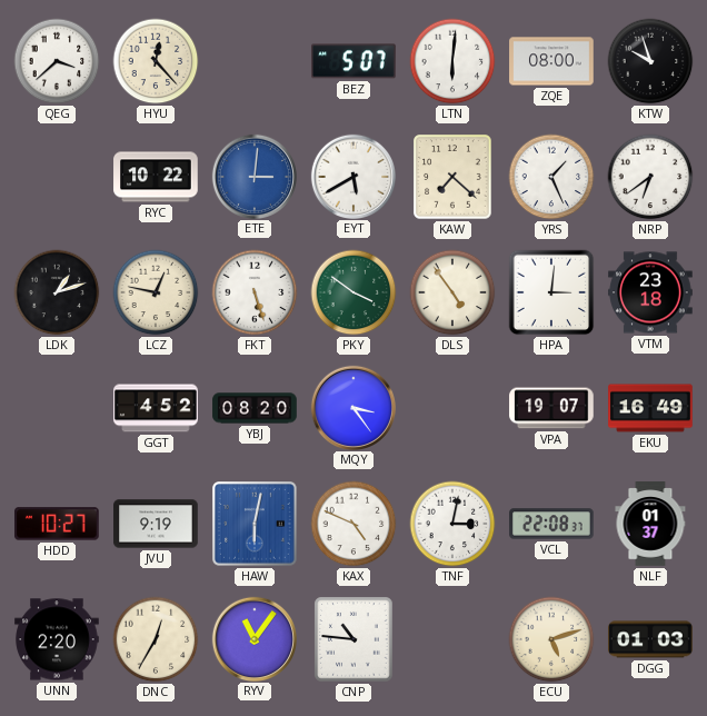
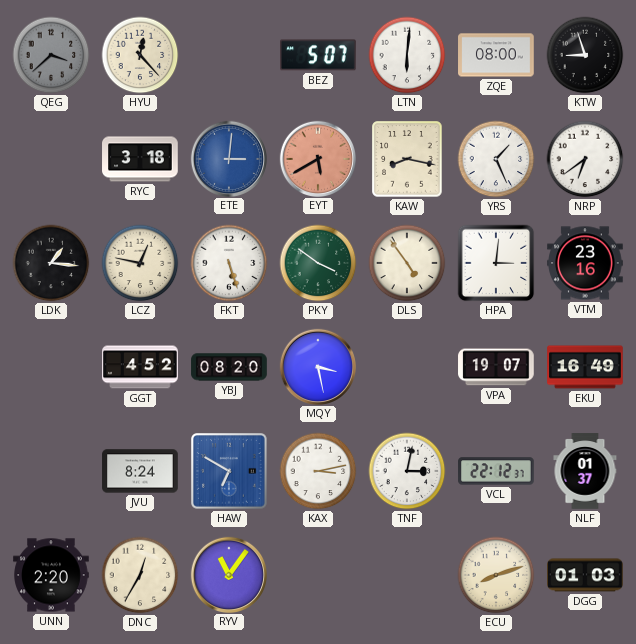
QEG dial: white -> grey
KTW: 9:57 -> 8:57
RYC: 10:22 -> 3:18
EYT dial: white -> salmon
KAW: 7:22 -> 8:17
LDK: 1:12 -> 1:16
VTM: 23:18 -> 23:16
MQY: 3:24 -> 3:28
HDD: 10:27 -> none
JVU: 9:19 -> 8:24
HAW: 6:02 -> 6:50
KAX: 4:49 -> 3:13
VCL: 22:08 -> 22:12
CNP: 10:46 -> none
ECU: 5:12 -> 8:12
